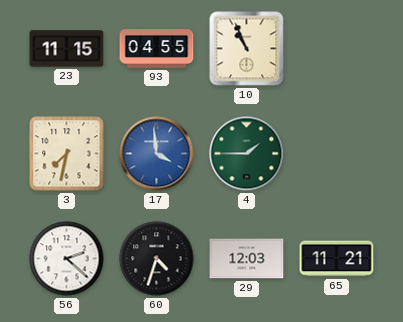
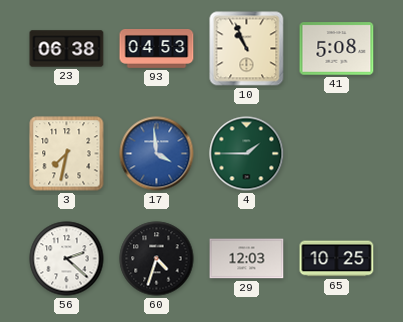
23: 11:15 -> 06:38
93: 04:55 -> 04:53
41: none -> 5:08
65: 11:21 -> 10:25
